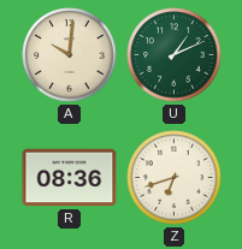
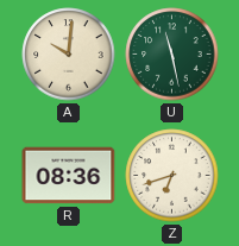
U: 1:11 -> 11:28
